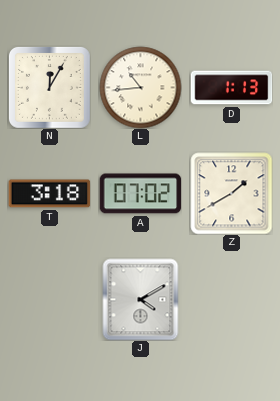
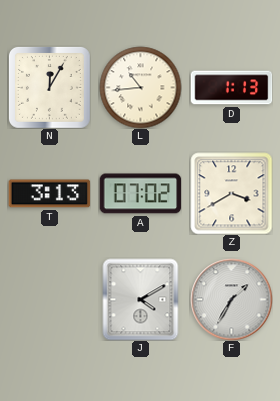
T: 3:18 -> 3:13
Z: 1:40 -> 3:40
F: none -> 1:35
